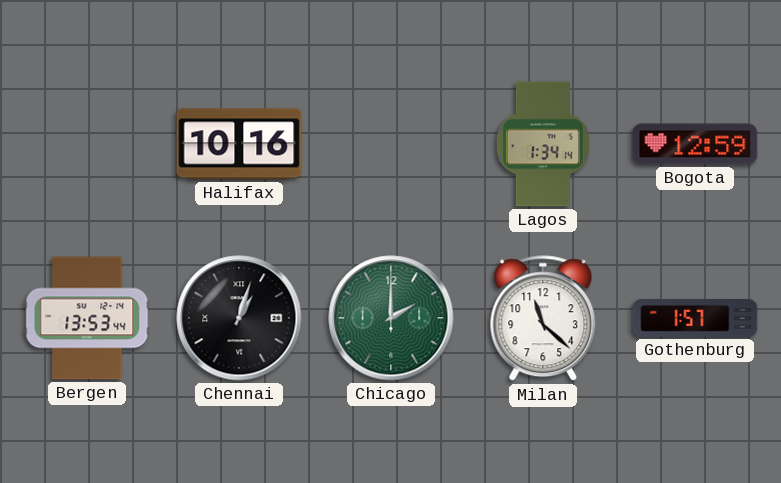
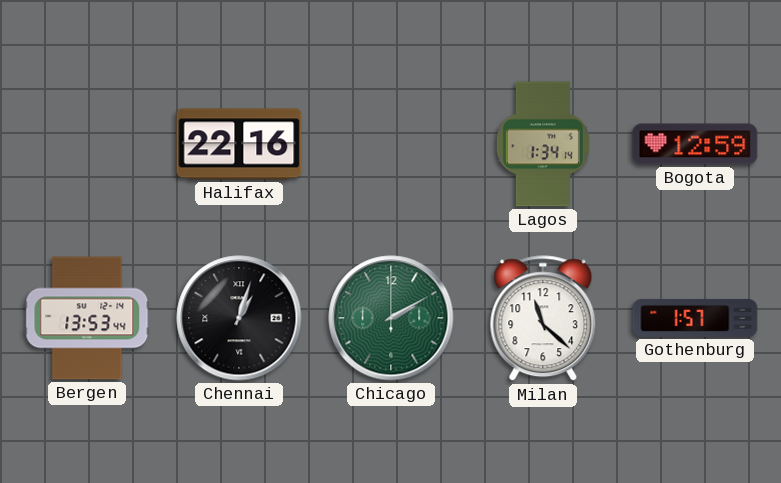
Halifax: 10:16 -> 22:16
Chicago: 2:00 -> 2:10
